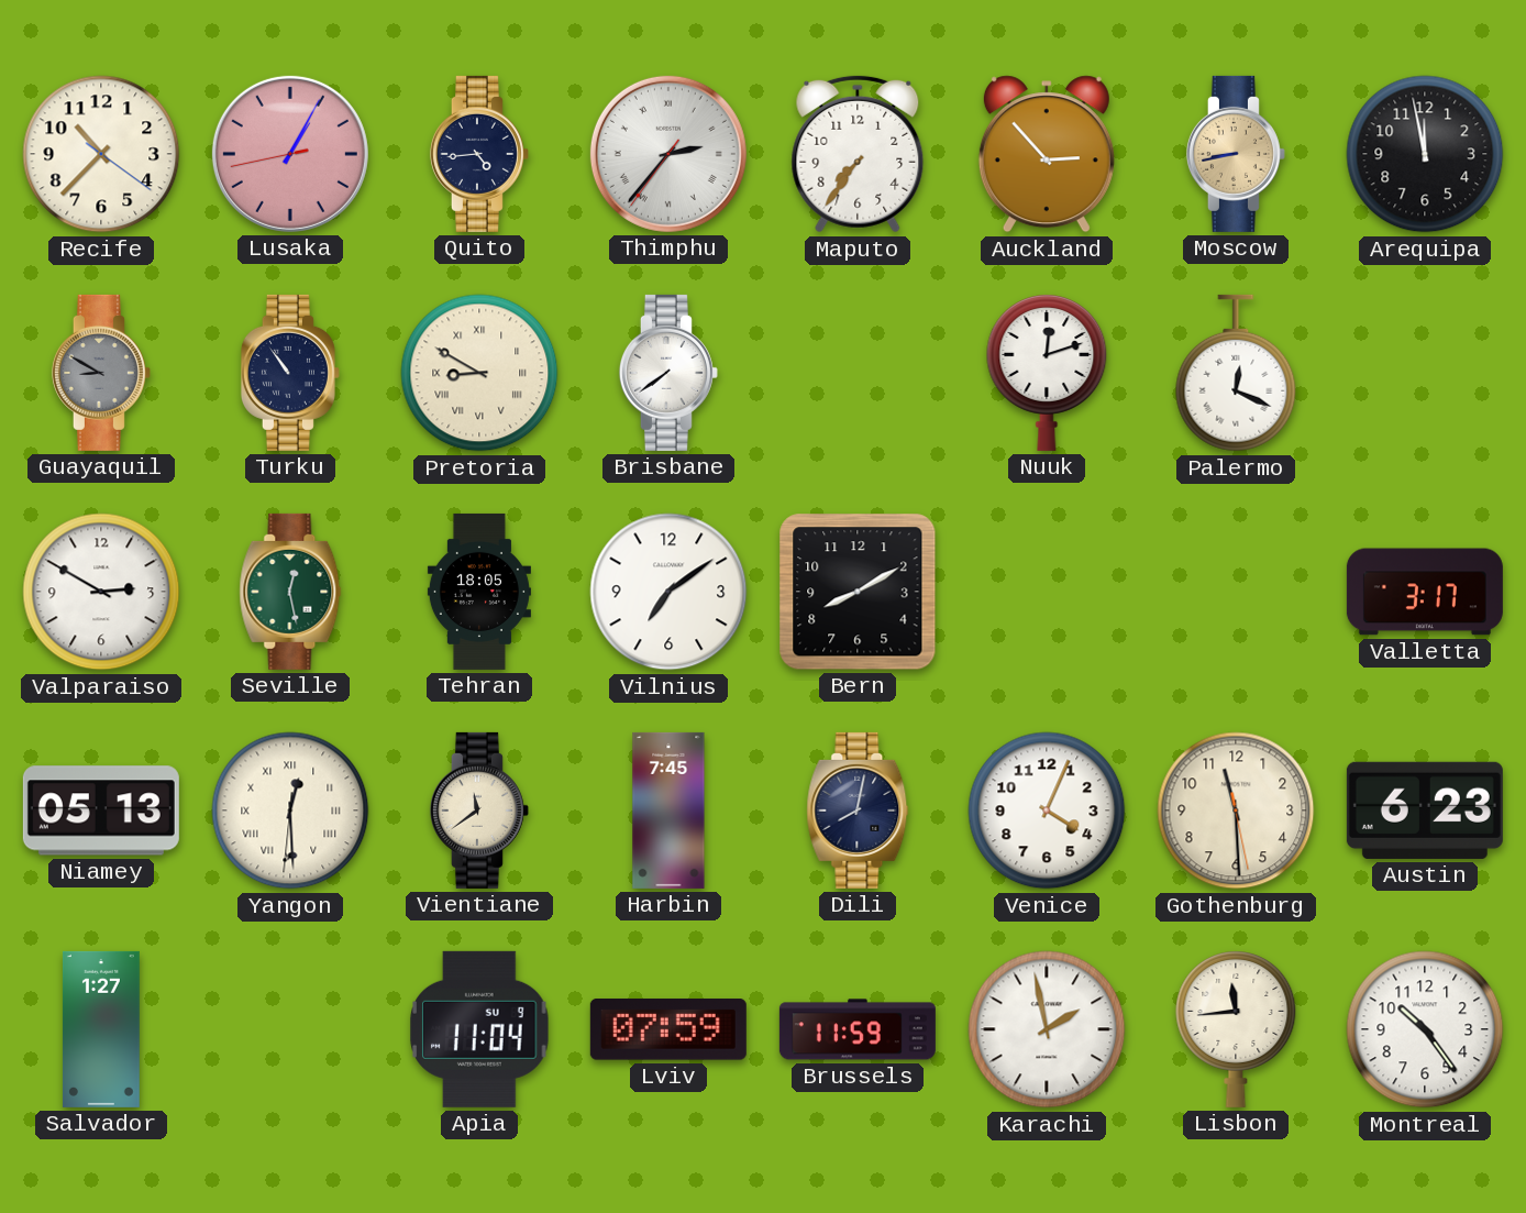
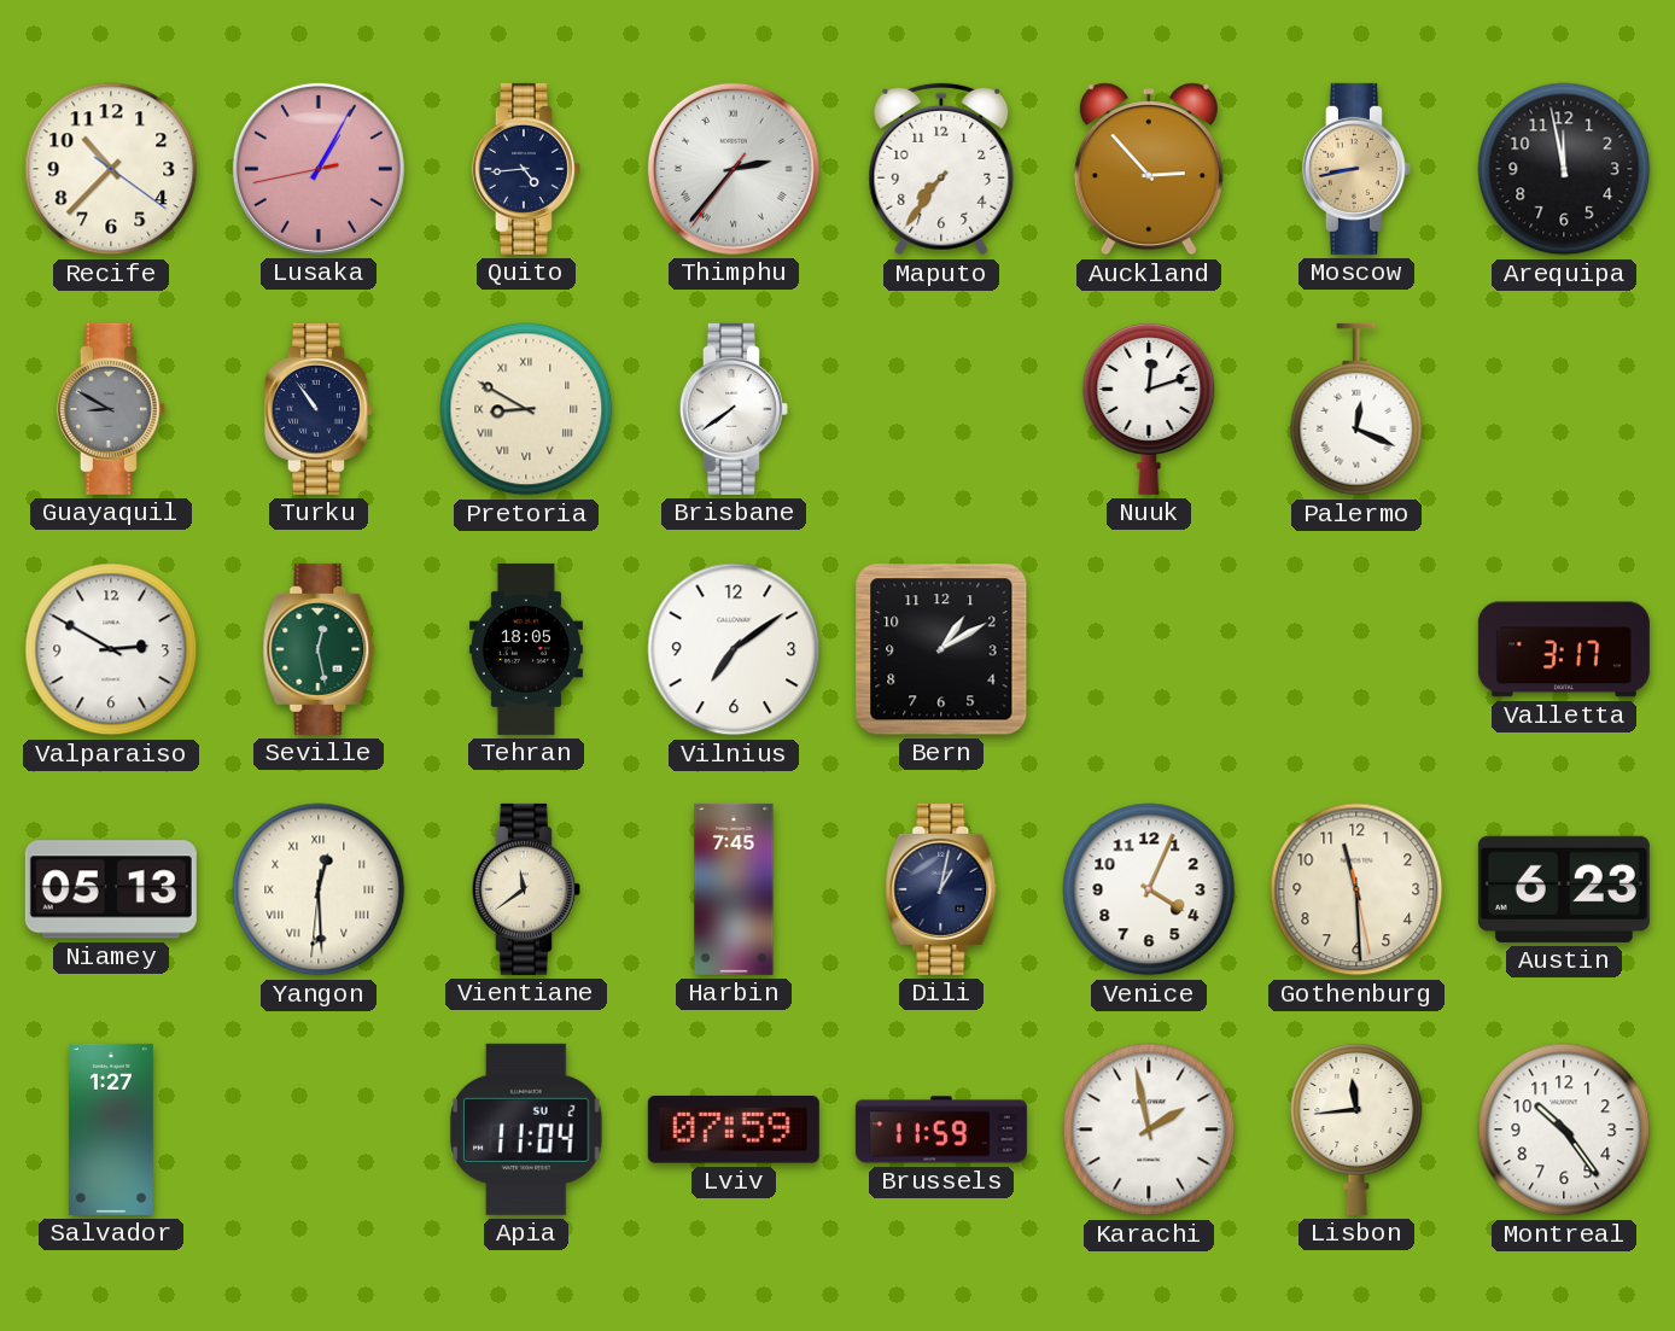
Bern: 8:10 -> 1:10
Dili: 8:02 -> 1:02
Apia date: SU 9 -> SU 2
